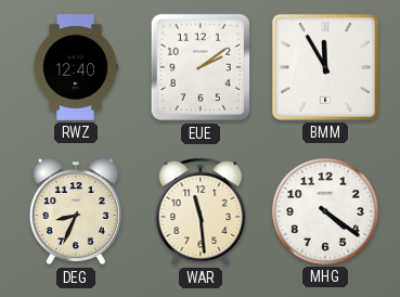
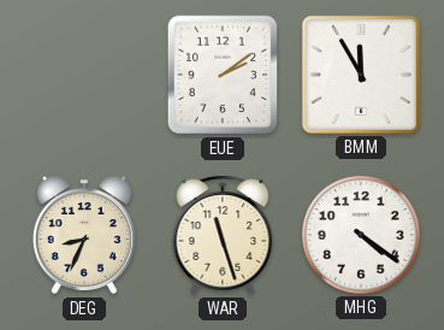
RWZ: 12:40 -> none
WAR: 11:29 -> 11:27
